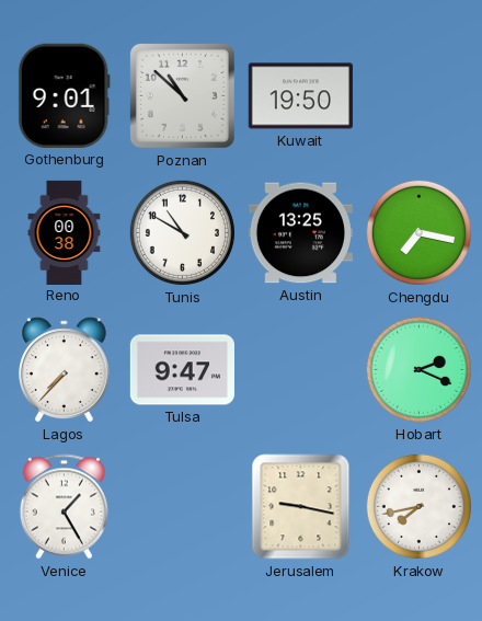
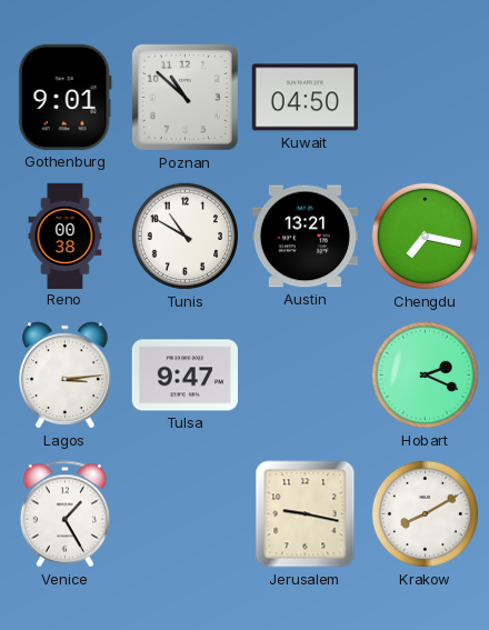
Kuwait: 19:50 -> 04:50
Austin: 13:25 -> 13:21
Lagos: 7:37 -> 3:14
Krakow: 7:43 -> 8:10
